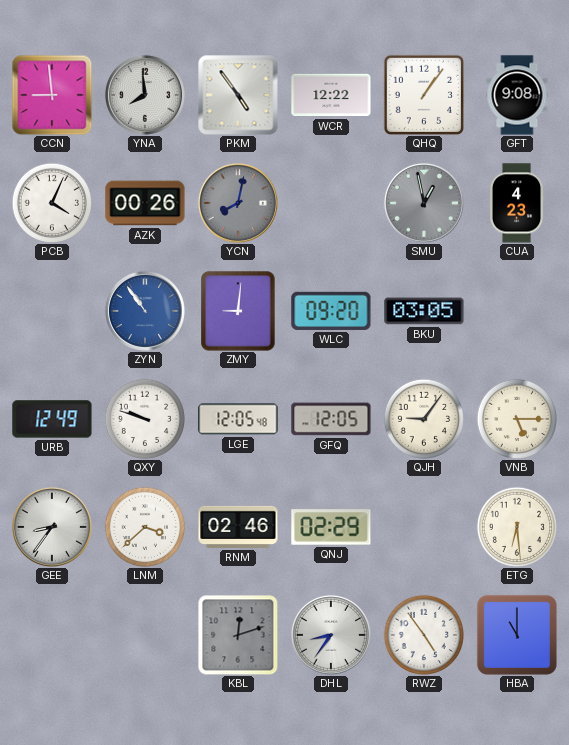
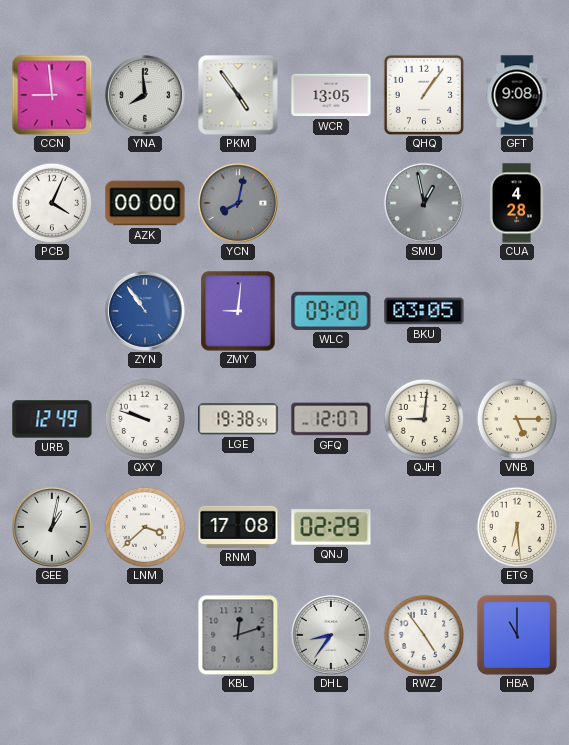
WCR: 12:22 -> 13:05
AZK: 00:26 -> 00:00
CUA: 4:23 -> 4:28
LGE: 12:05 -> 19:38
GFQ: 12:05 -> 12:07
QJH: 9:06 -> 9:01
GEE: 8:36 -> 1:02
RNM: 02:46 -> 17:08
